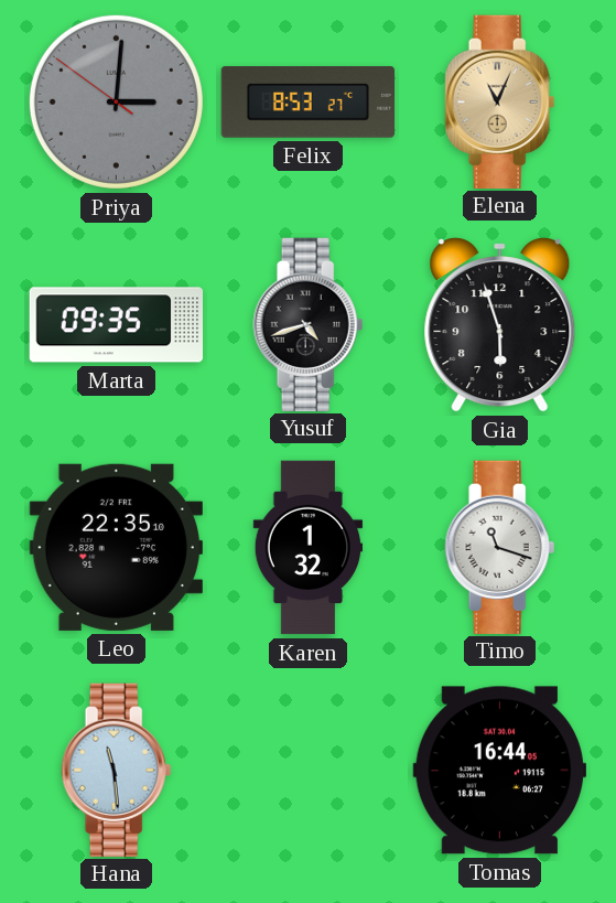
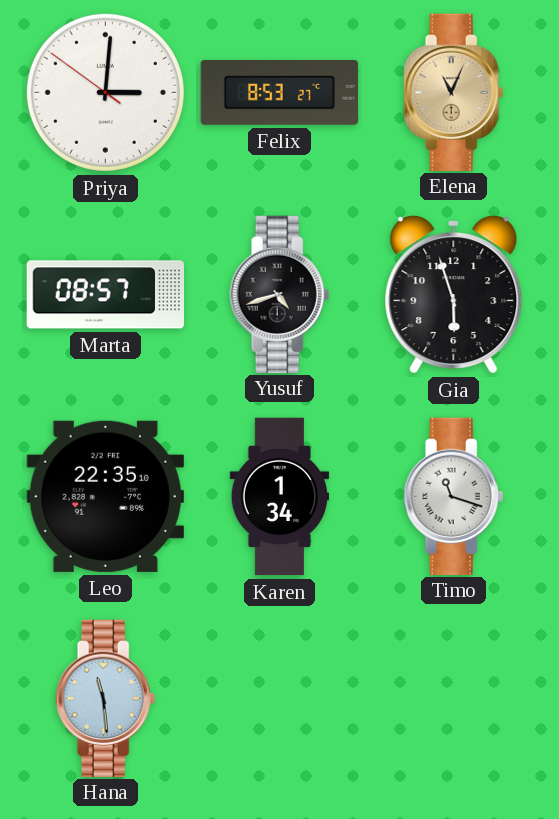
Priya dial: grey -> white
Marta: 09:35 -> 08:57
Karen: 1:32 -> 1:34
Tomas: 16:44 -> none
